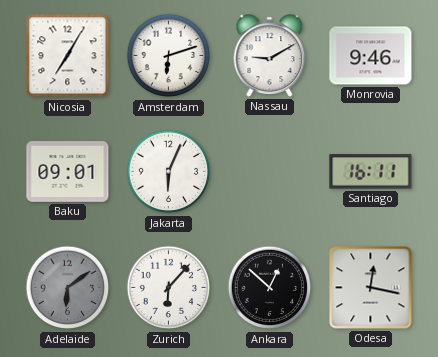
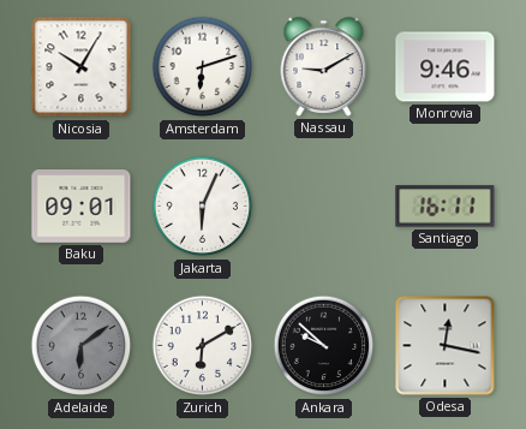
Nicosia: 7:05 -> 10:05
Zurich: 6:07 -> 6:10
Ankara: 12:52 -> 9:52
